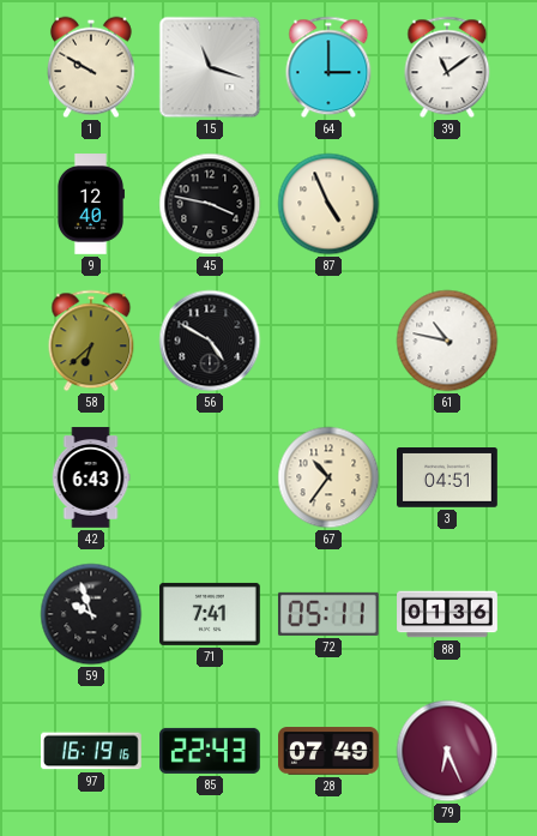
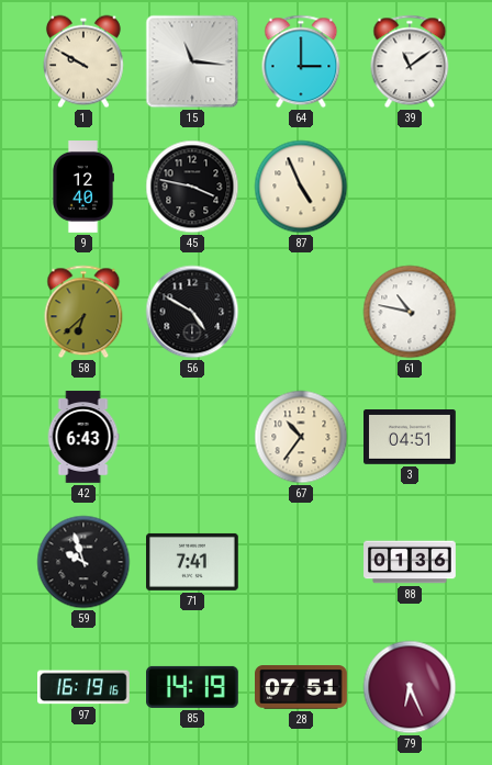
15: 11:18 -> 11:16
72: 05:11 -> none
85: 22:43 -> 14:19
28: 07:49 -> 07:51
